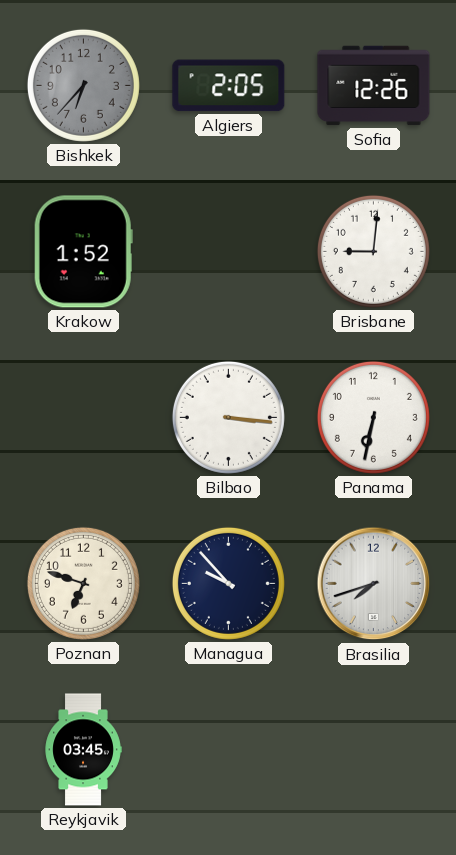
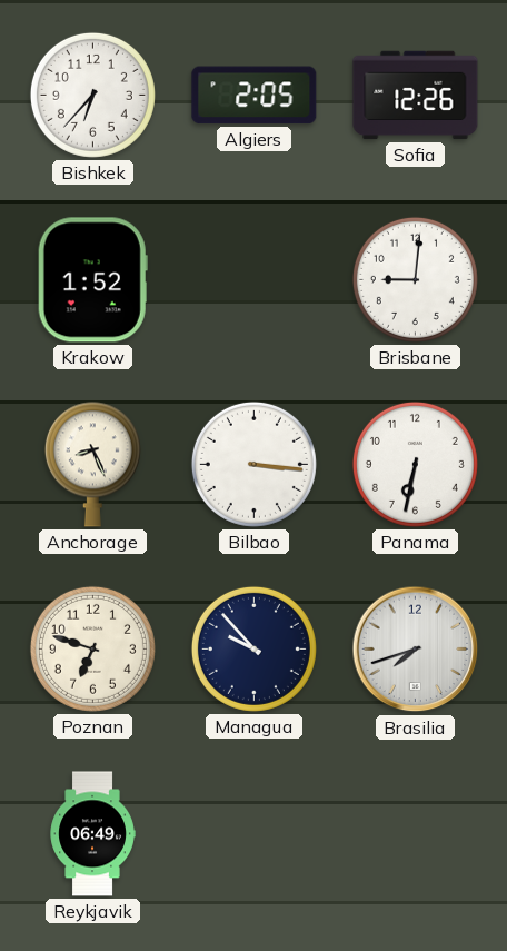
Bishkek dial: grey -> white
Anchorage: none -> 8:26
Reykjavik: 03:45 -> 06:49
